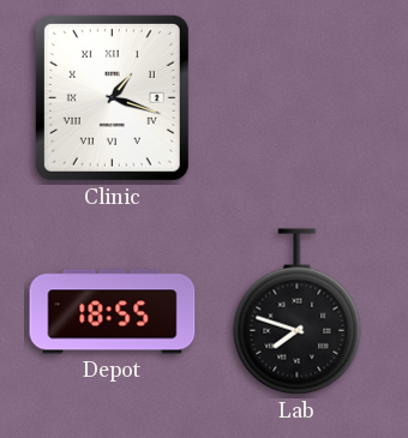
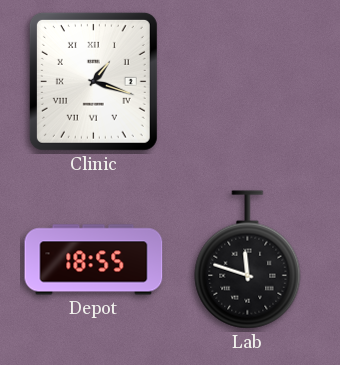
Lab: 7:48 -> 11:48
